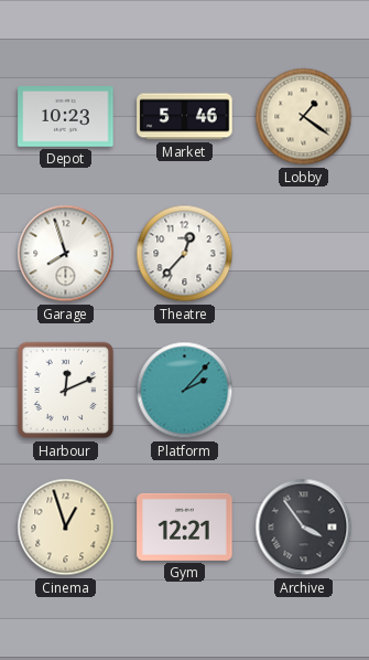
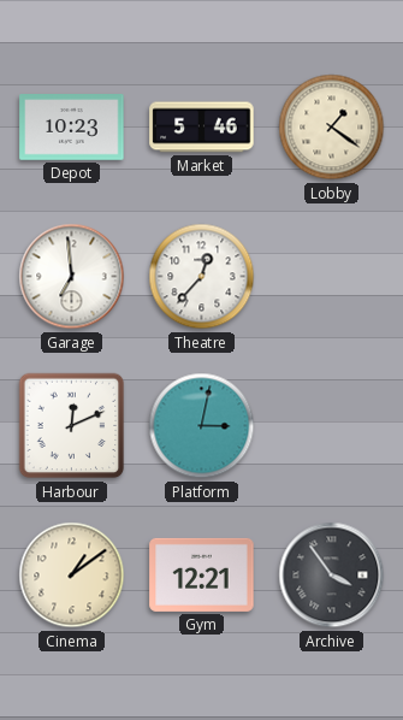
Garage: 7:57 -> 6:59
Platform: 2:07 -> 3:02
Cinema: 12:57 -> 1:09
